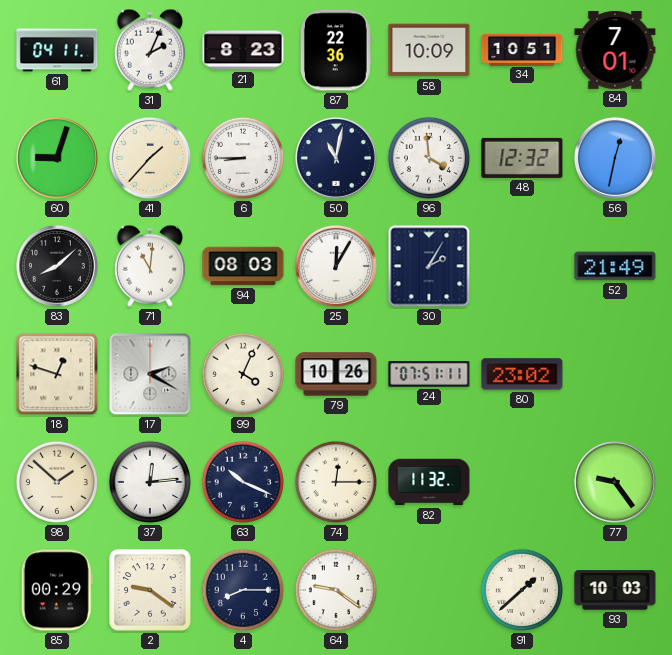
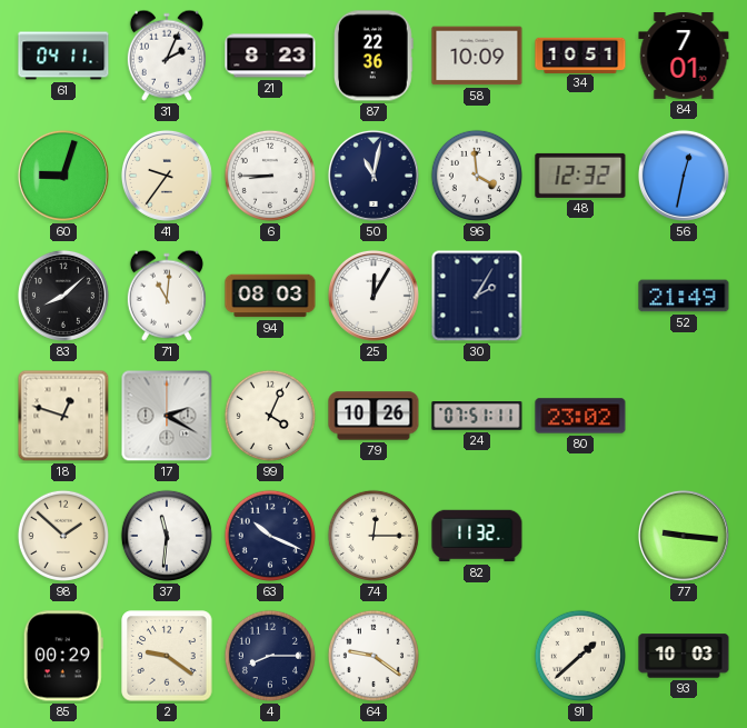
41: 1:37 -> 9:36
37: 12:14 -> 11:31
77: 9:24 -> 9:16
